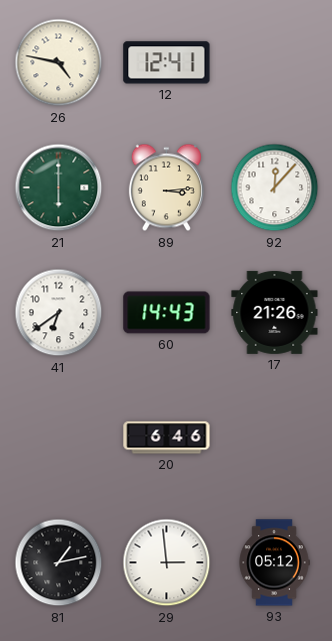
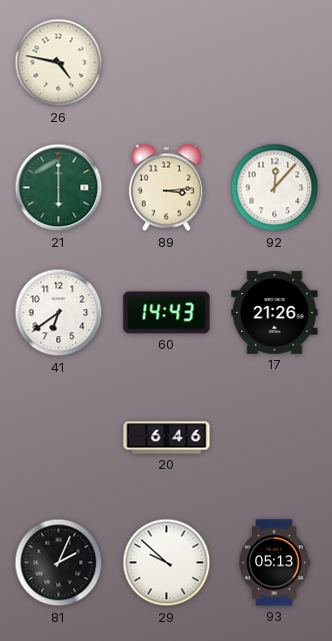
12: 12:41 -> none
81: 1:13 -> 2:04
29: 2:59 -> 9:52
93: 05:12 -> 05:13
